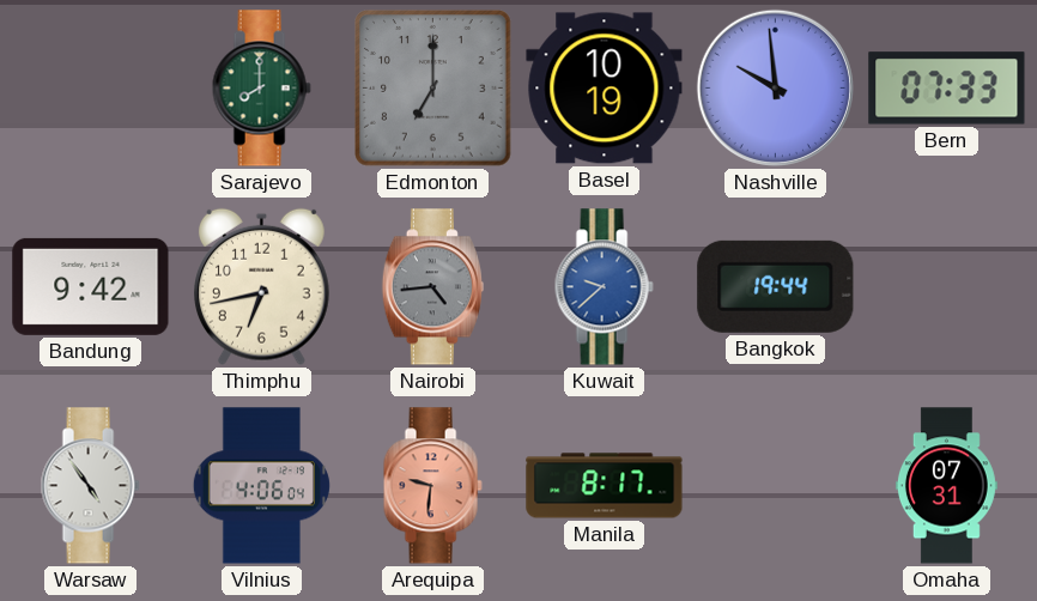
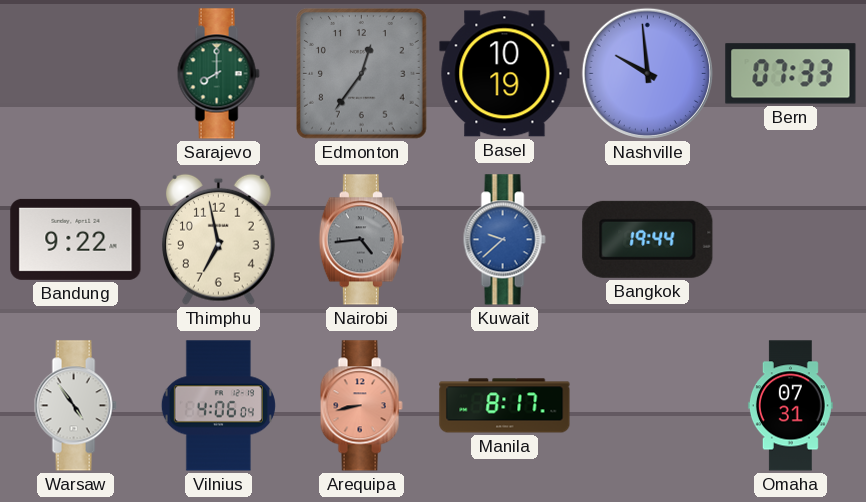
Edmonton: 7:00 -> 12:36
Bandung: 9:42 -> 9:22
Thimphu: 6:43 -> 6:58
Arequipa: 9:31 -> 8:43
